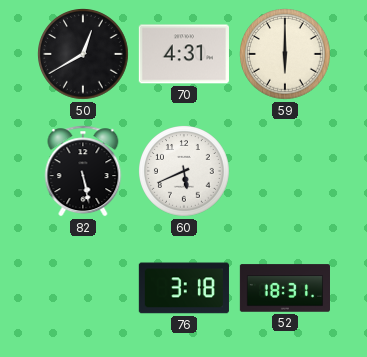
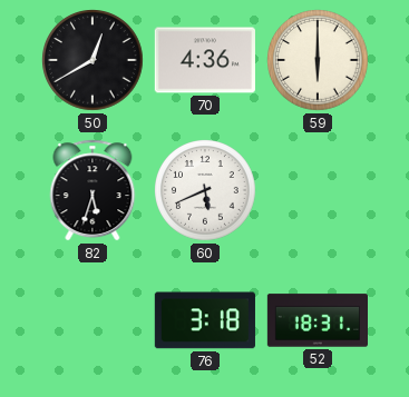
70: 4:31 -> 4:36
82: 5:28 -> 5:33
